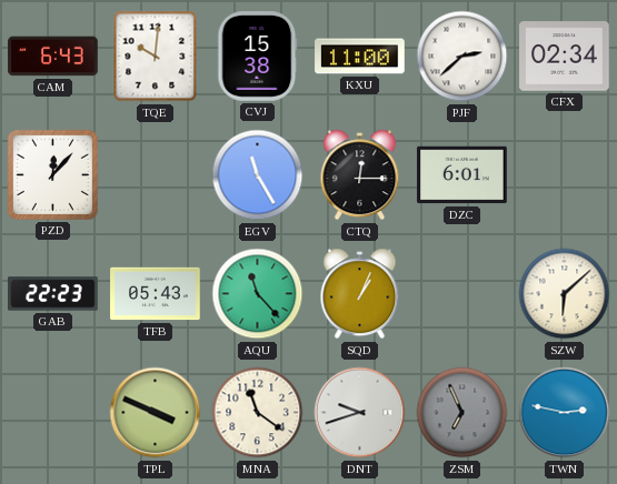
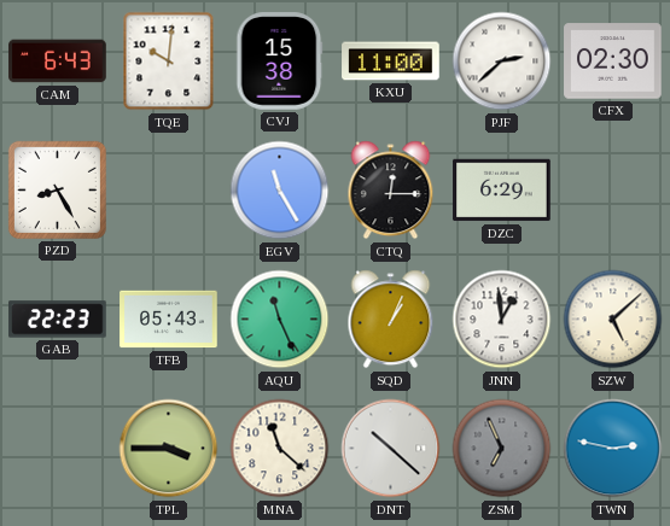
CFX: 02:34 -> 02:30
PZD: 12:07 -> 8:25
DZC: 6:01 -> 6:29
AQU: 11:23 -> 11:26
JNN: none -> 12:59
SZW: 6:08 -> 5:08
TPL: 3:49 -> 3:45
MNA: 11:21 -> 11:22
DNT: 9:42 -> 10:22
